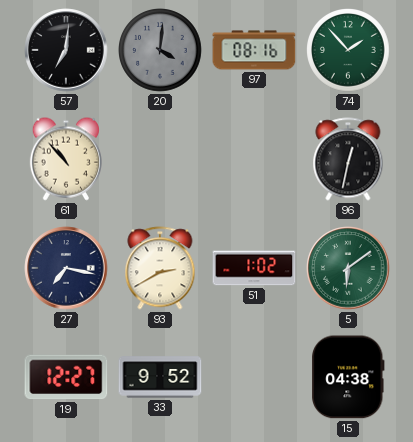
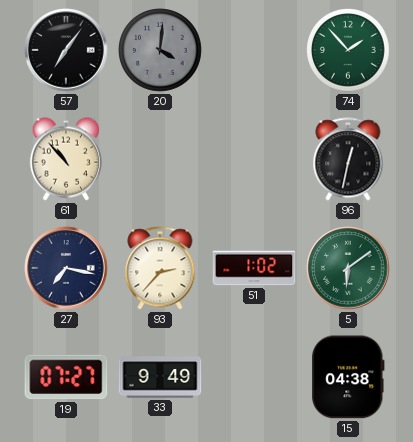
57: 7:01 -> 7:06
97: 08:16 -> none
93: 2:40 -> 2:37
19: 12:27 -> 07:27
33: 9:52 -> 9:49
